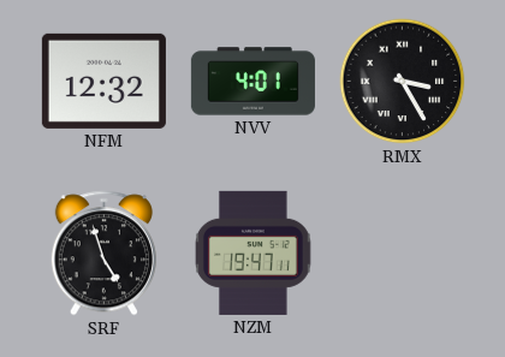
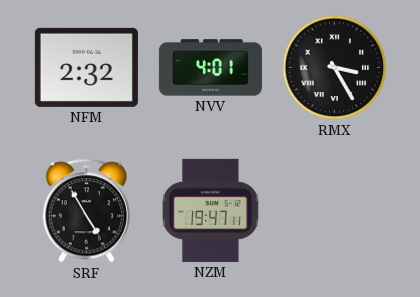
NFM: 12:32 -> 2:32
SRF: 4:57 -> 4:55
